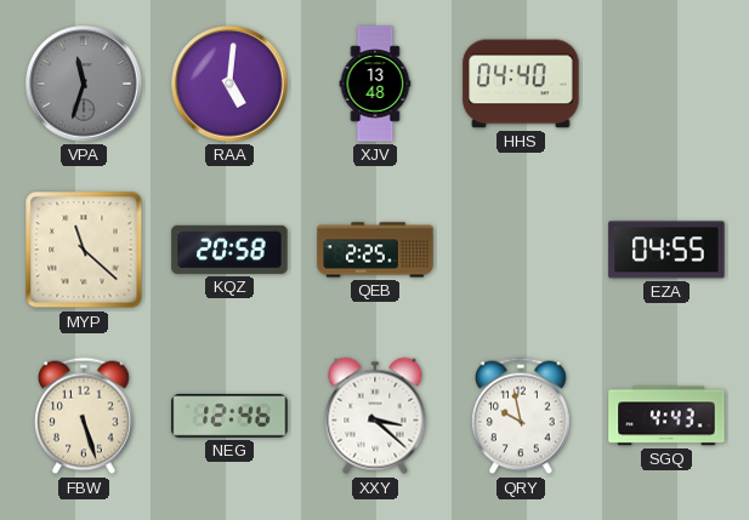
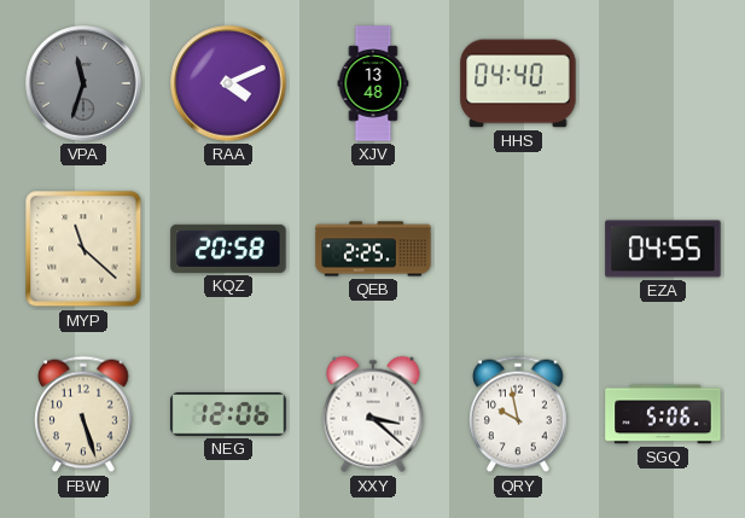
RAA: 5:01 -> 4:11
NEG: 12:46 -> 12:06
SGQ: 4:43 -> 5:06
